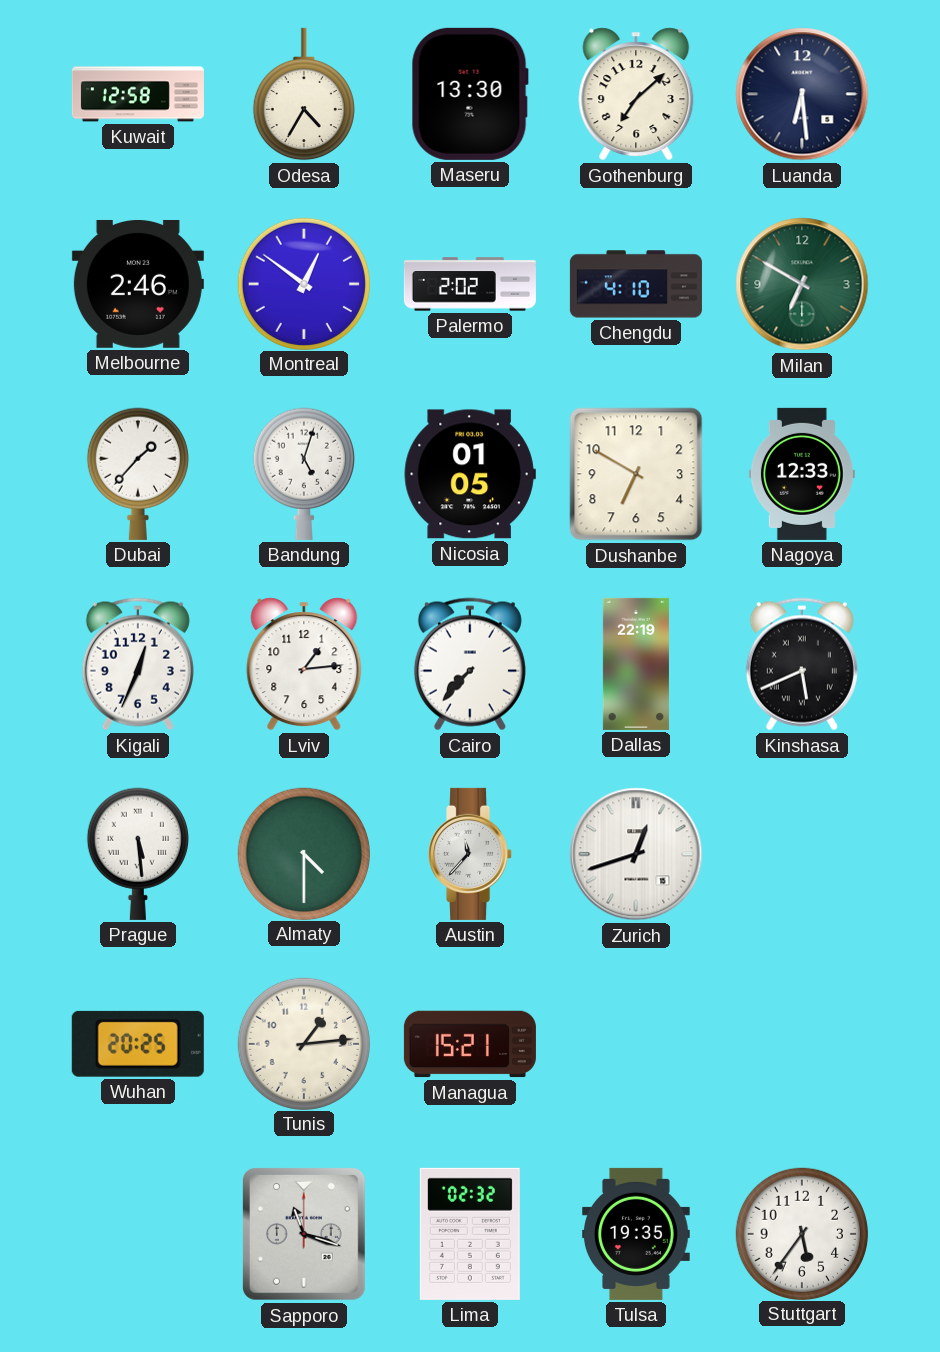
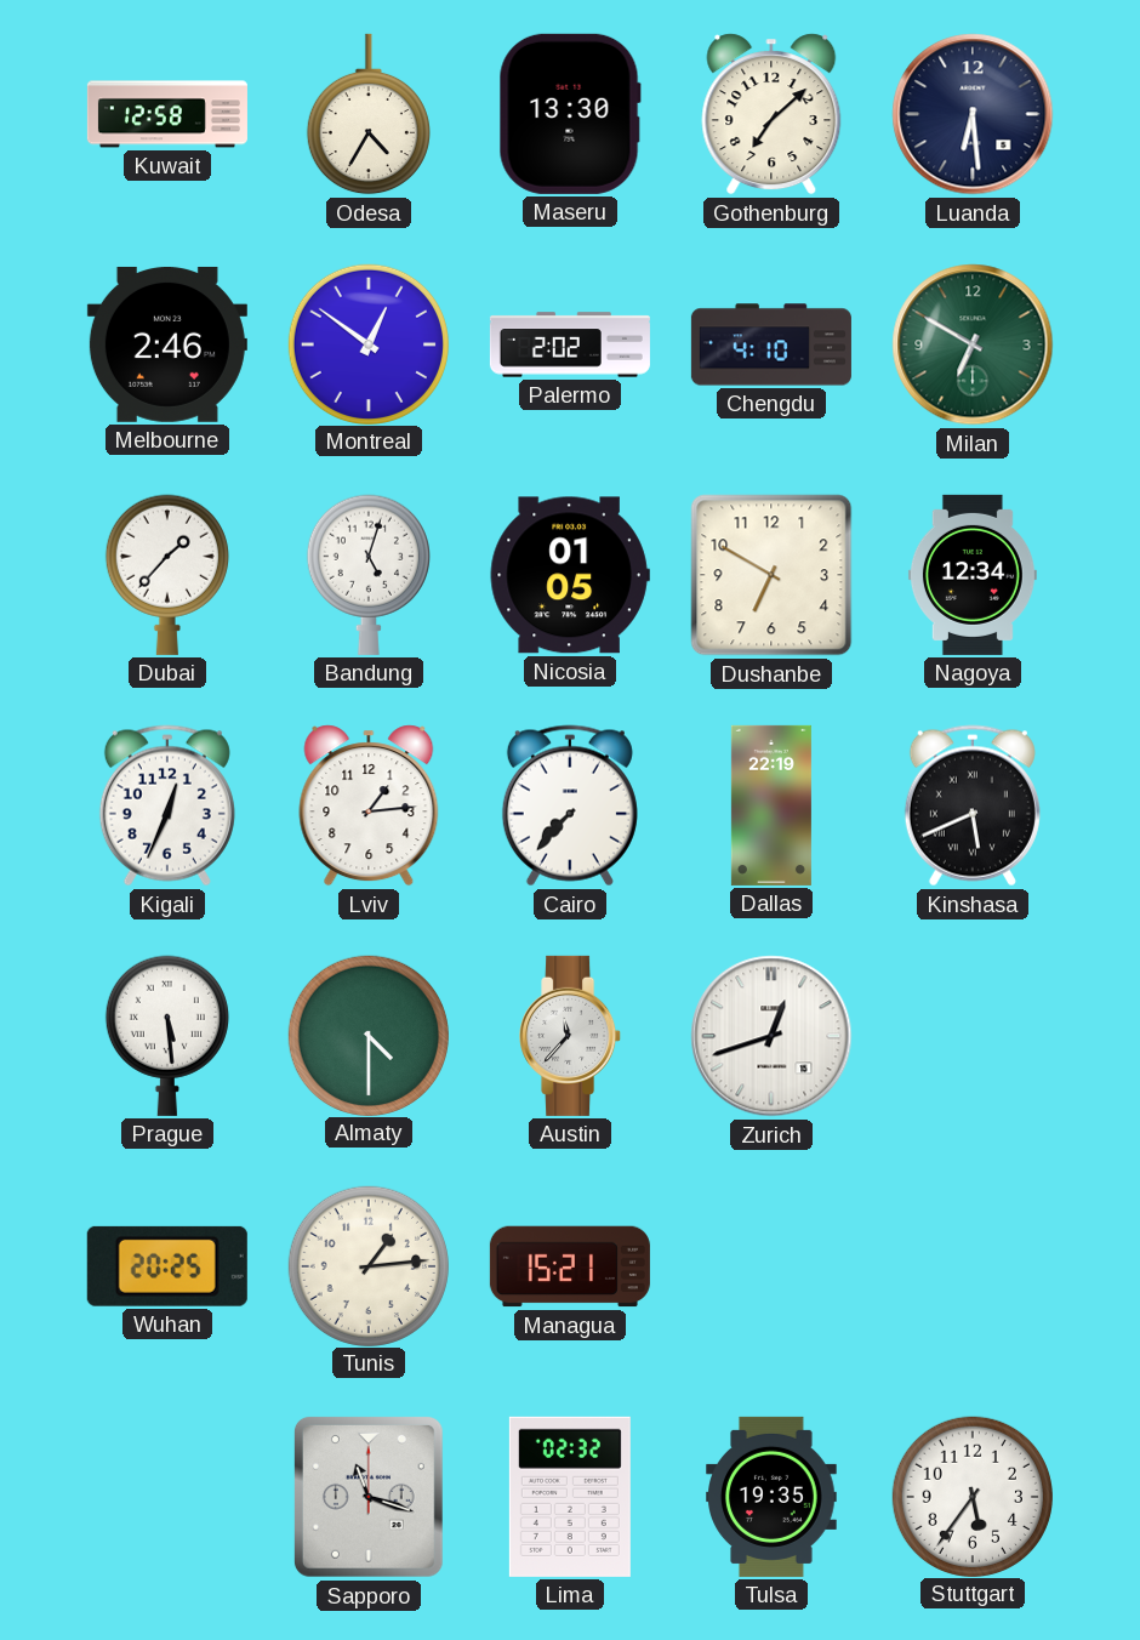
Nagoya: 12:33 -> 12:34
